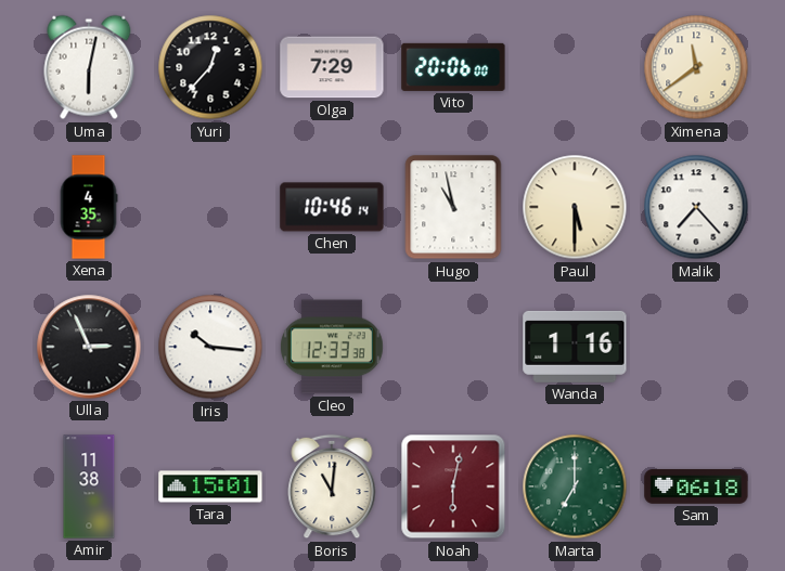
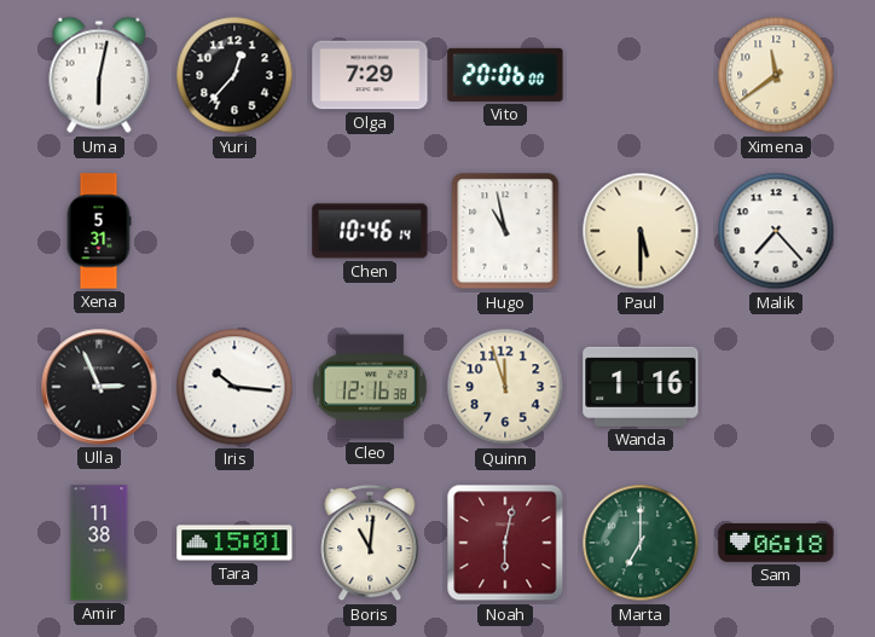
Xena: 4:35 -> 5:31
Cleo: 12:33 -> 12:16
Quinn: none -> 11:57
